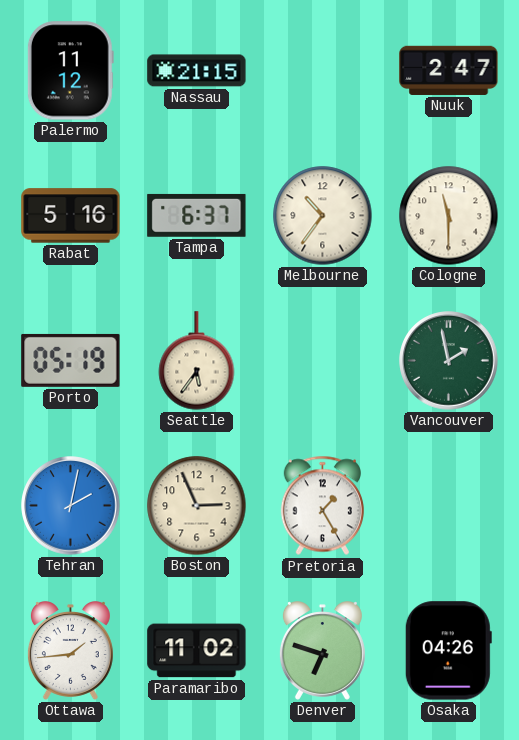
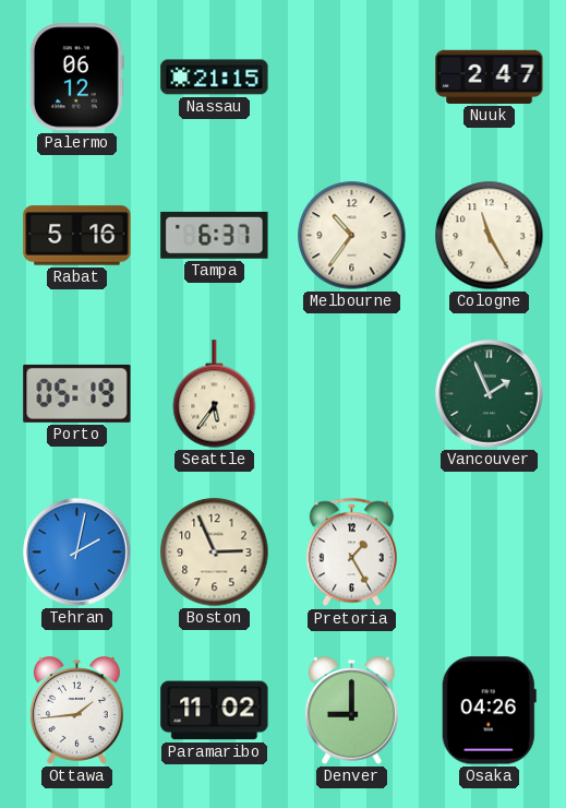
Palermo: 11:12 -> 06:12
Cologne: 11:30 -> 11:25
Vancouver: 1:58 -> 1:56
Denver: 6:48 -> 9:00
